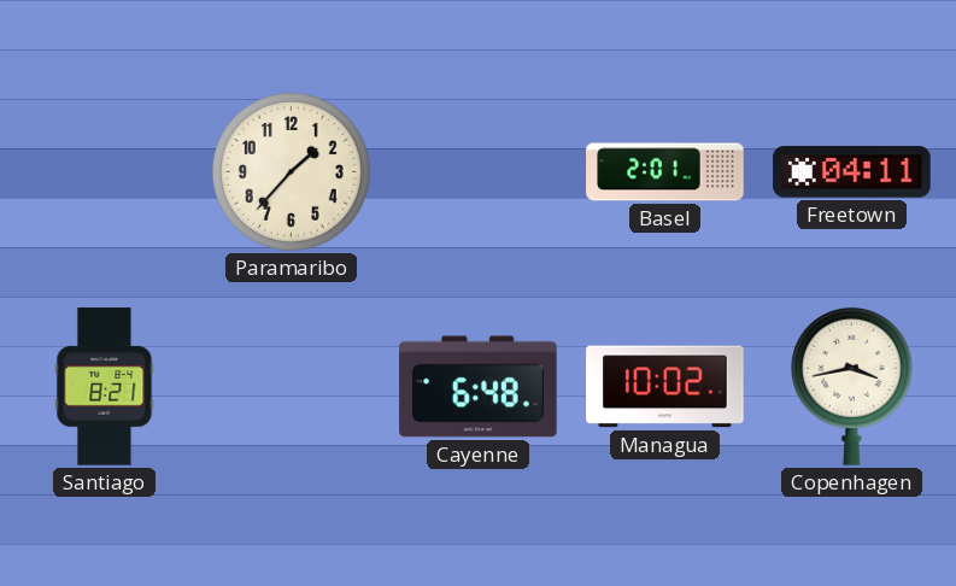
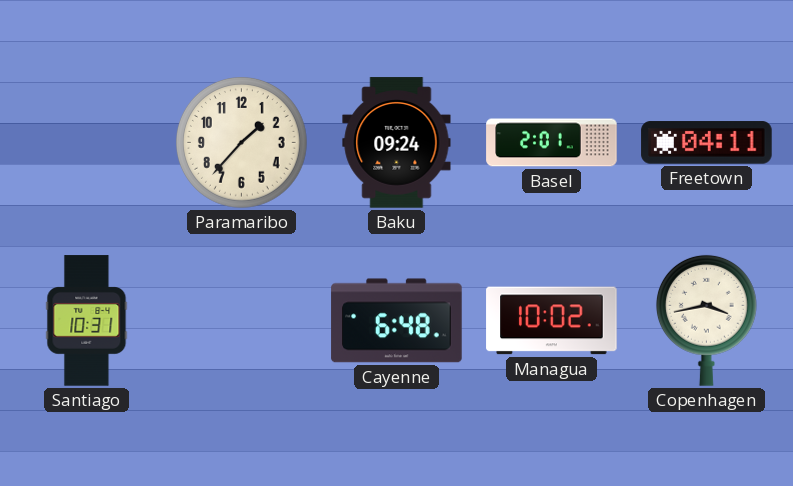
Baku: none -> 09:24
Santiago: 8:21 -> 10:31
